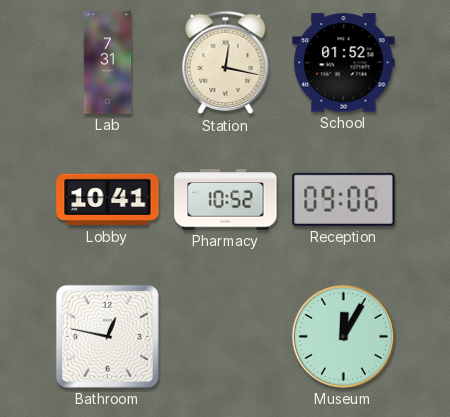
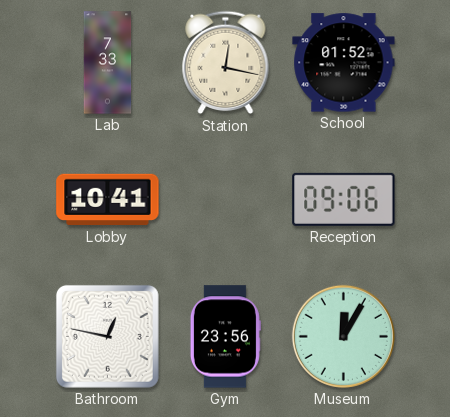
Lab: 7:31 -> 7:33
Pharmacy: 10:52 -> none
Gym: none -> 23:56
